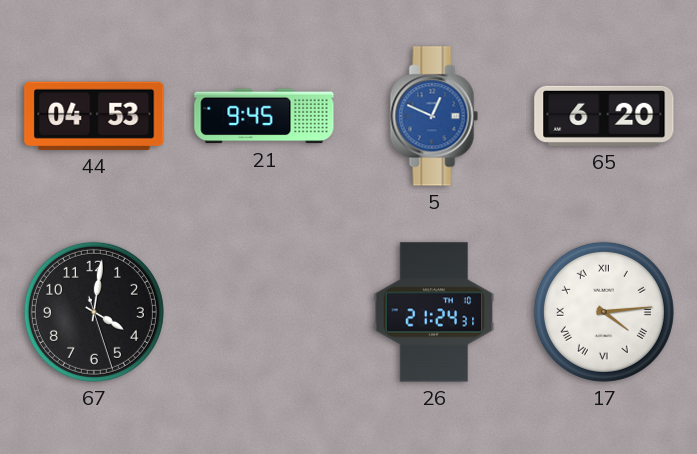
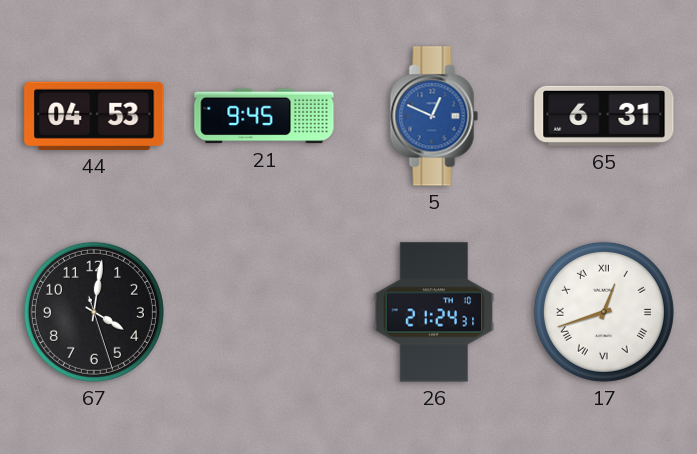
65: 6:20 -> 6:31
17: 4:14 -> 12:42
